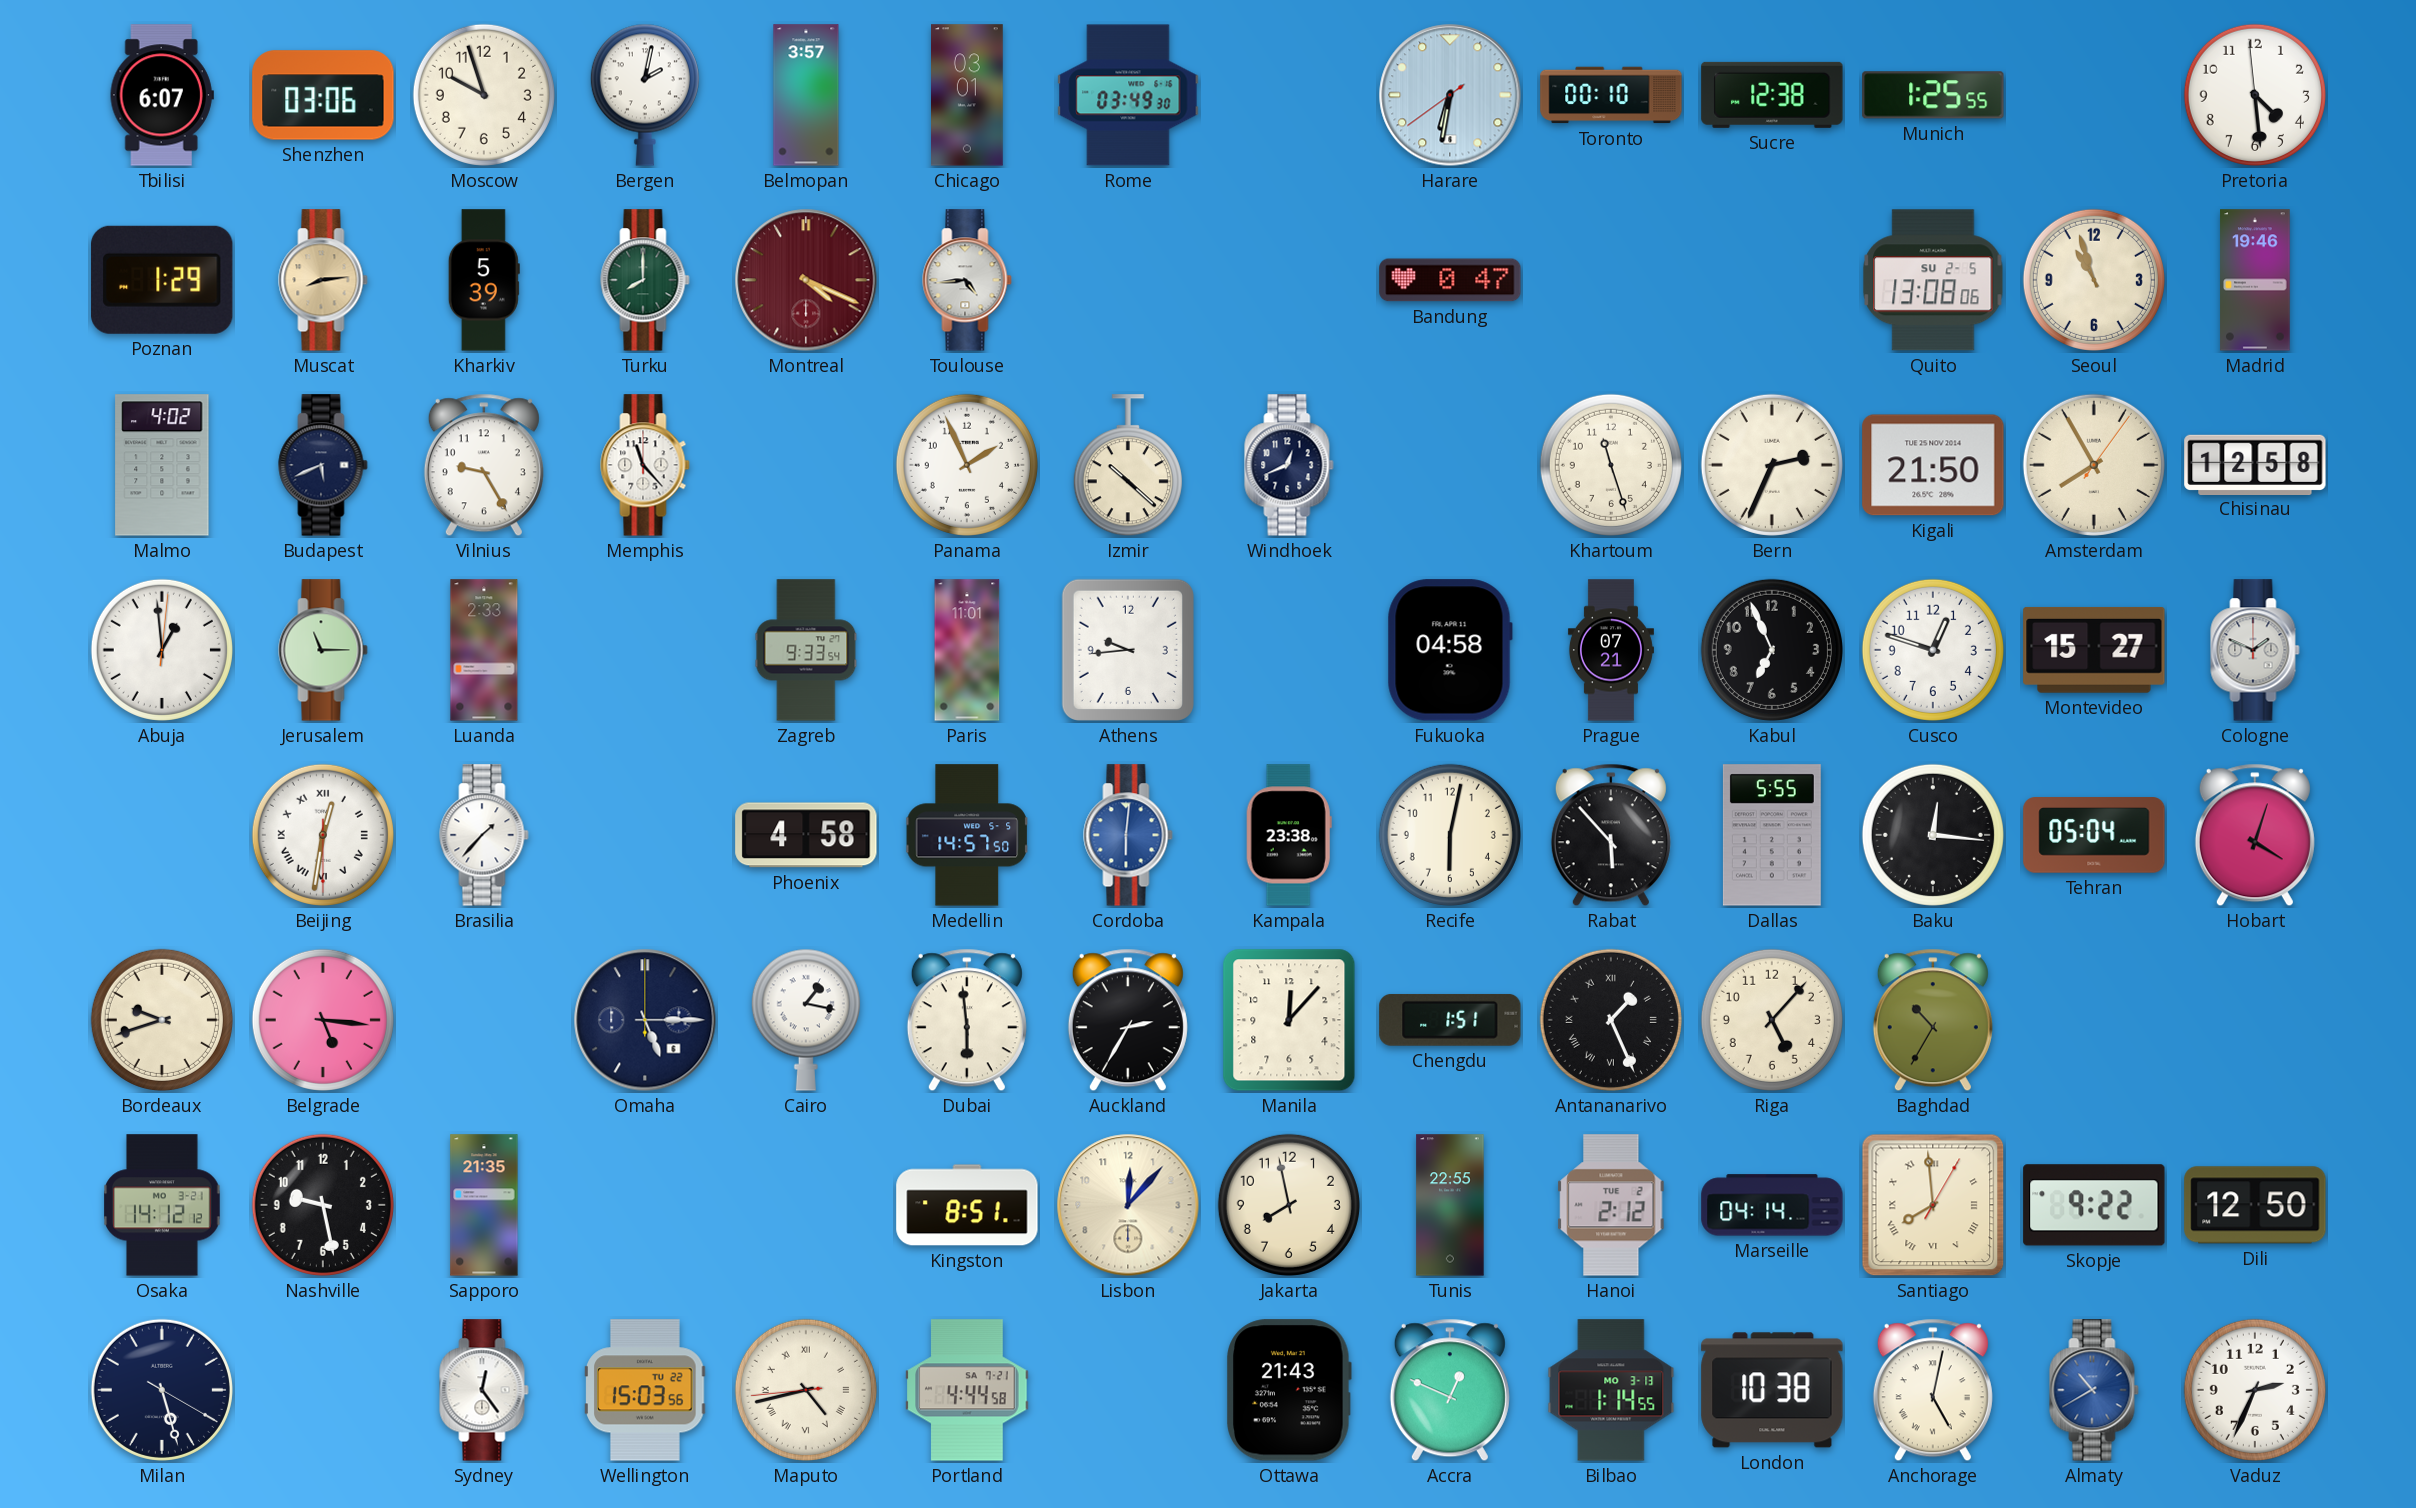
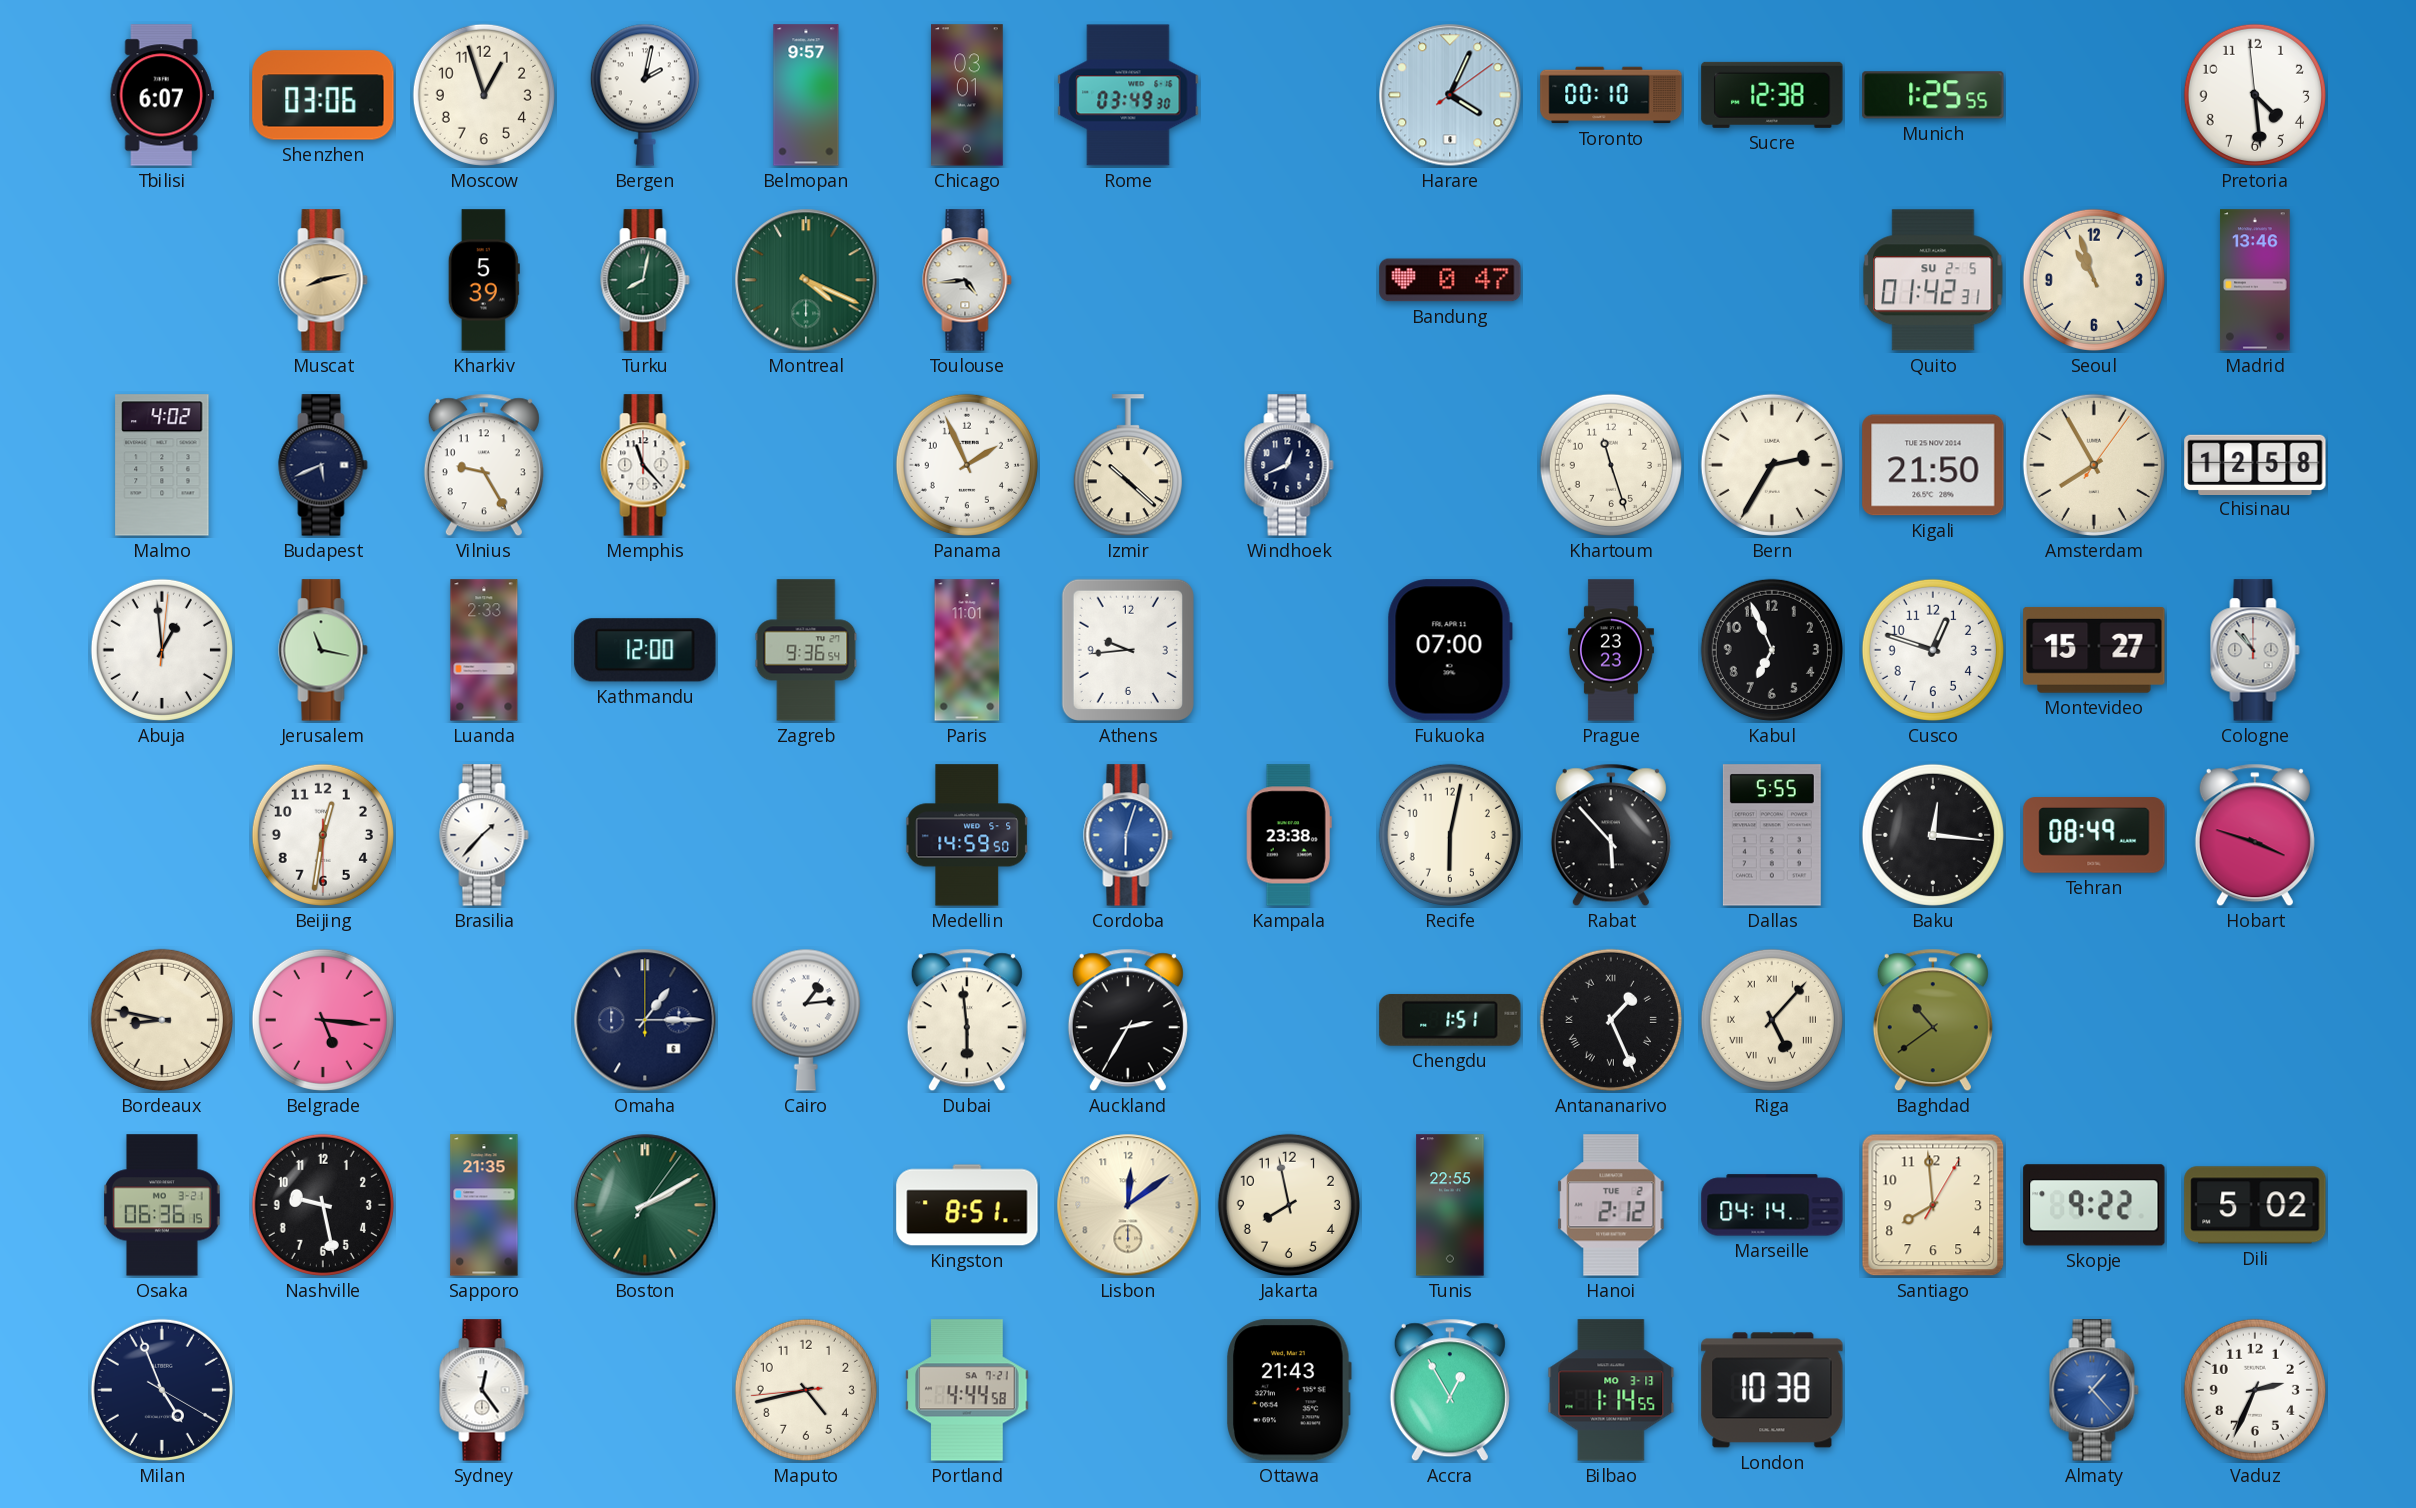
Moscow: 9:57 -> 12:57
Belmopan: 3:57 -> 9:57
Harare: 6:31 -> 4:04
Poznan: 1:29 -> none
Muscat: 8:14 -> 8:13
Turku: 8:00 -> 8:02
Montreal dial: burgundy -> green
Quito: 13:08 -> 01:42
Madrid: 19:46 -> 13:46
Bern: 2:34 -> 2:35
Jerusalem: 11:15 -> 11:17
Kathmandu: none -> 12:00
Zagreb: 9:33 -> 9:36
Fukuoka: 04:58 -> 07:00
Prague: 07:21 -> 23:23
Cologne: 1:49 -> 10:53
Beijing numerals: Roman -> Arabic
Phoenix: 4:58 -> none
Medellin: 14:57 -> 14:59
Cordoba: 6:01 -> 6:03
Tehran: 05:04 -> 08:49
Hobart: 4:03 -> 3:48
Bordeaux: 9:42 -> 8:47
Omaha: 5:15 -> 1:15
Cairo: 1:17 -> 1:14
Manila: 12:07 -> none
Riga numerals: Arabic -> Roman
Baghdad: 10:35 -> 10:39
Osaka: 14:12 -> 06:36
Boston: none -> 2:10
Lisbon: 12:07 -> 12:09
Santiago numerals: Roman -> Arabic
Dili: 12:50 -> 5:02
Milan: 5:27 -> 4:56
Wellington: 15:03 -> none
Maputo numerals: Roman -> Arabic
Accra: 12:49 -> 12:55
Anchorage: 5:02 -> none
Almaty: 10:40 -> 1:23
